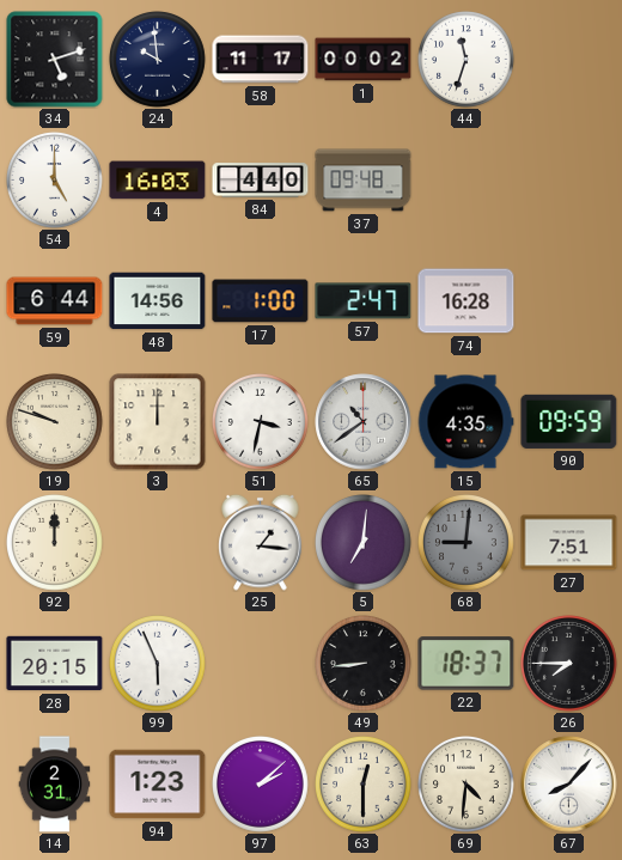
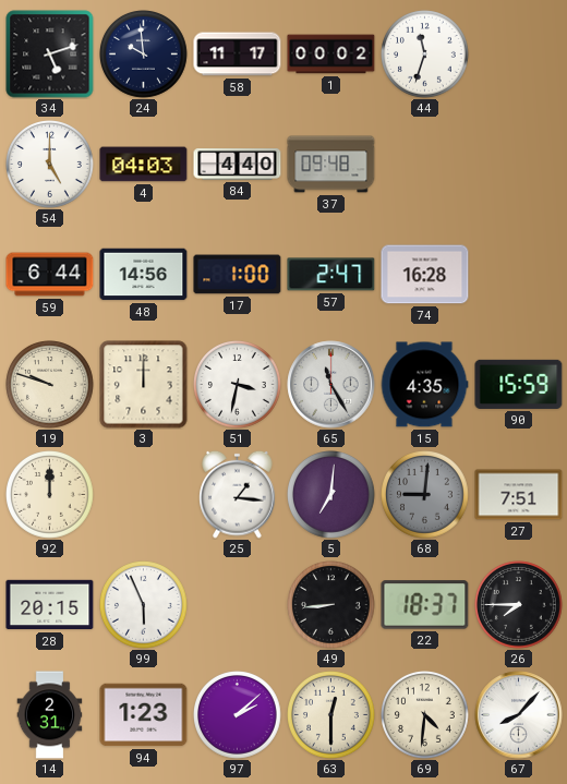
4: 16:03 -> 04:03
65: 10:39 -> 11:25
90: 09:59 -> 15:59
